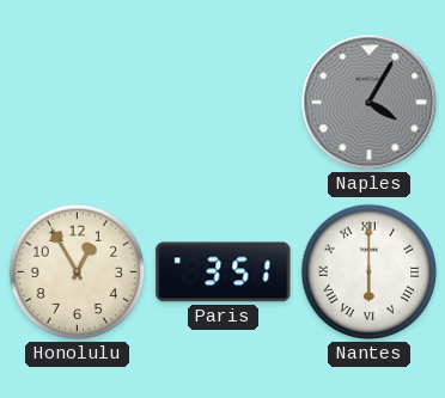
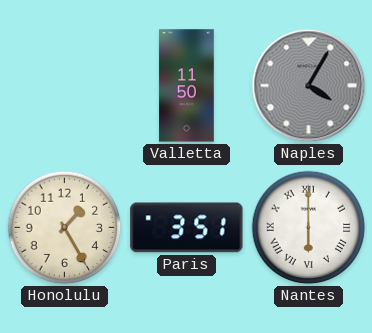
Valletta: none -> 11:50
Honolulu: 12:55 -> 1:25
